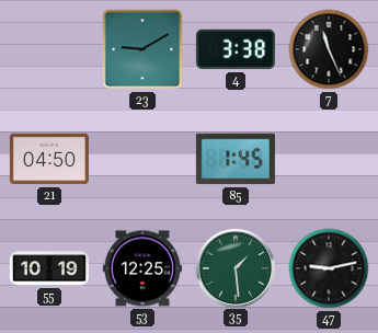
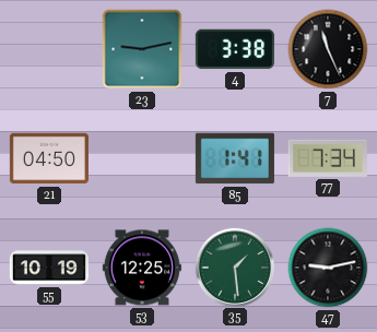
23: 9:10 -> 9:13
85: 1:45 -> 1:41
77: none -> 7:34
